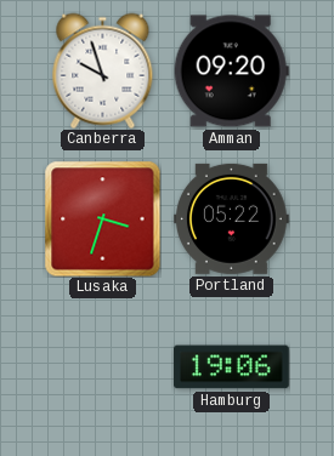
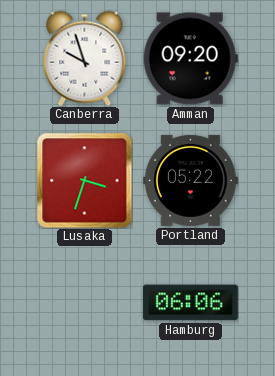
Hamburg: 19:06 -> 06:06
